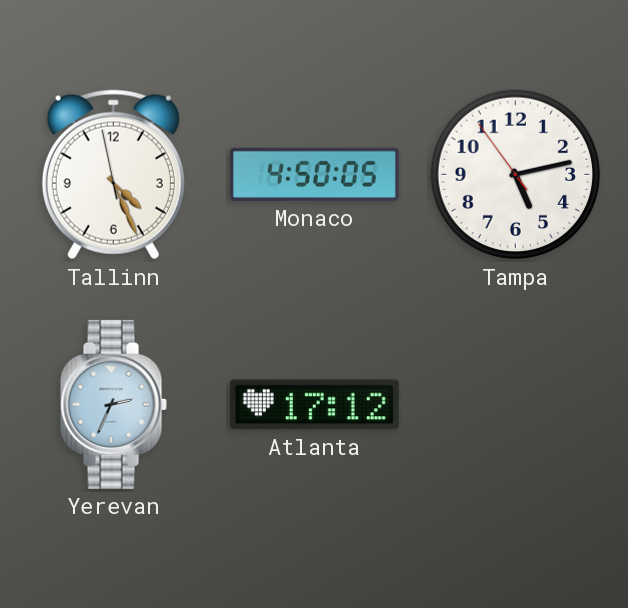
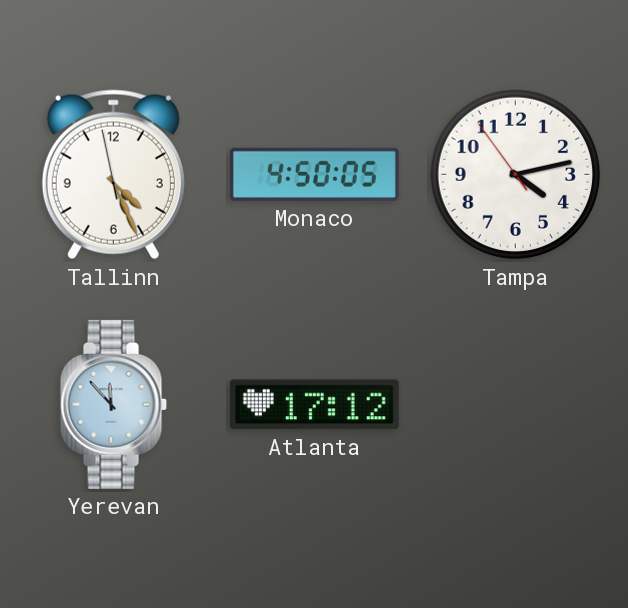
Tampa: 5:12 -> 4:12
Yerevan: 2:34 -> 11:53
